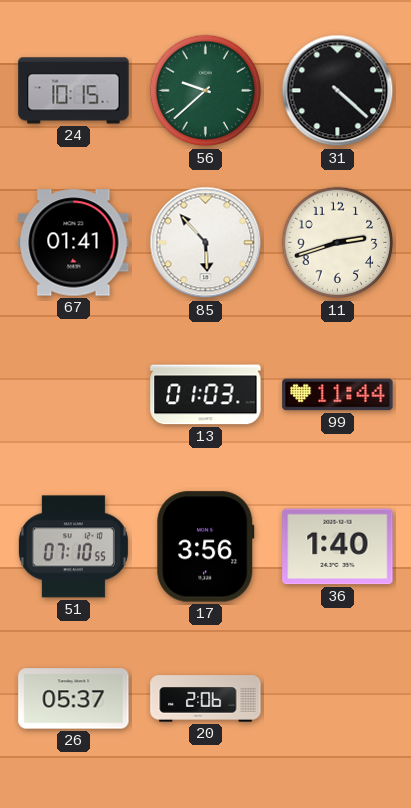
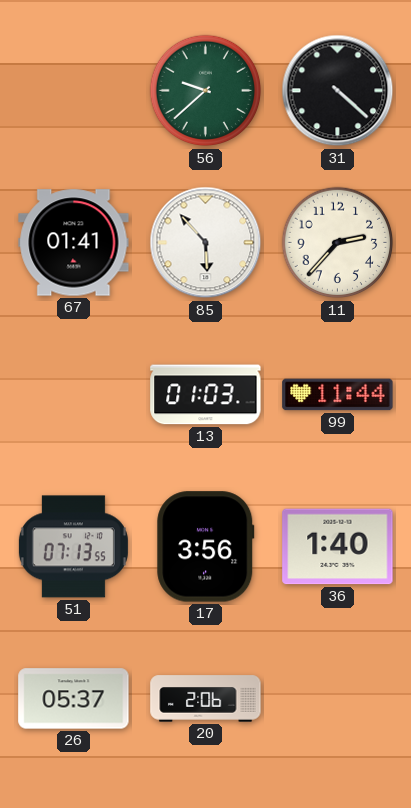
24: 10:15 -> none
11: 2:42 -> 2:37
51: 07:10 -> 07:13
